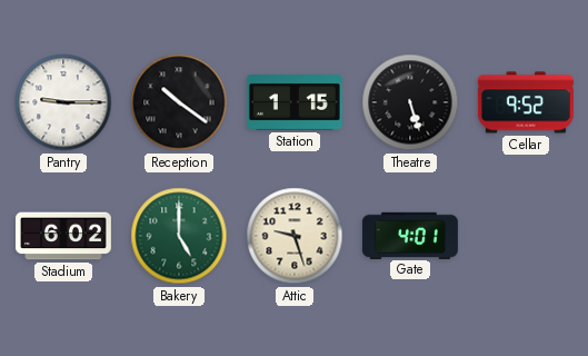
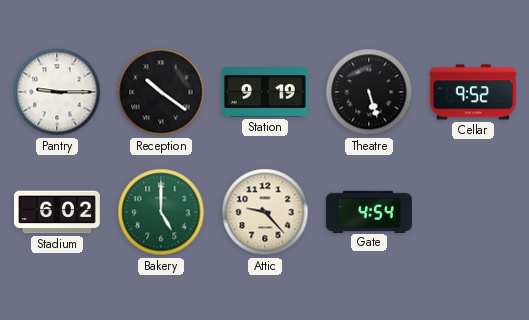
Station: 1:15 -> 9:19
Attic: 9:27 -> 9:23
Gate: 4:01 -> 4:54
